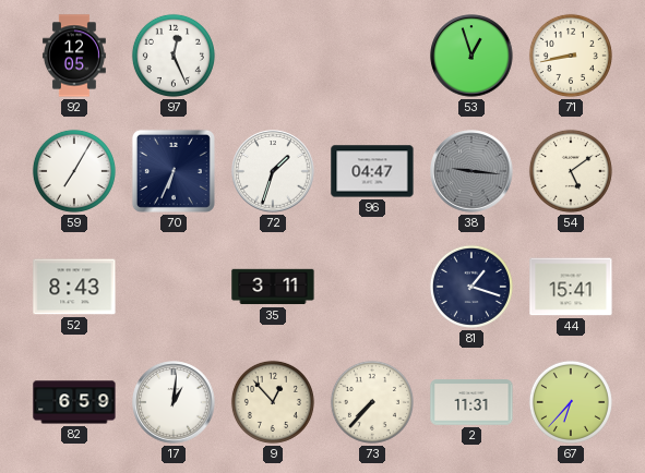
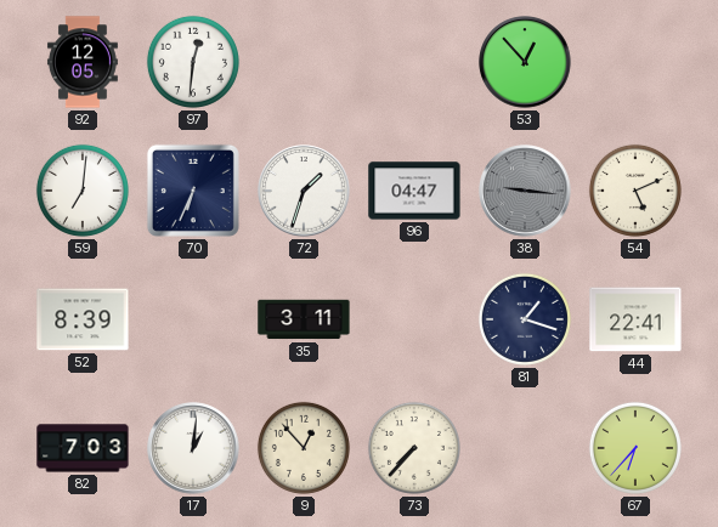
97: 12:26 -> 12:31
53: 12:57 -> 12:53
71: 8:43 -> none
59: 7:05 -> 7:01
54: 5:09 -> 5:11
52: 8:43 -> 8:39
44: 15:41 -> 22:41
82: 6:59 -> 7:03
2: 11:31 -> none
